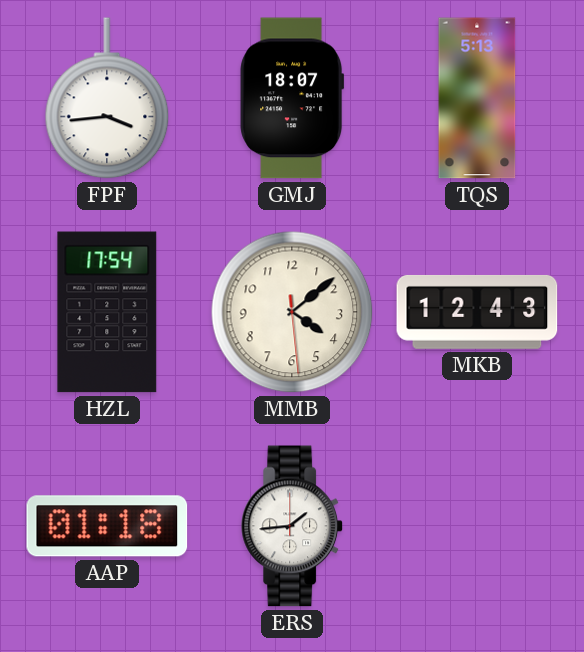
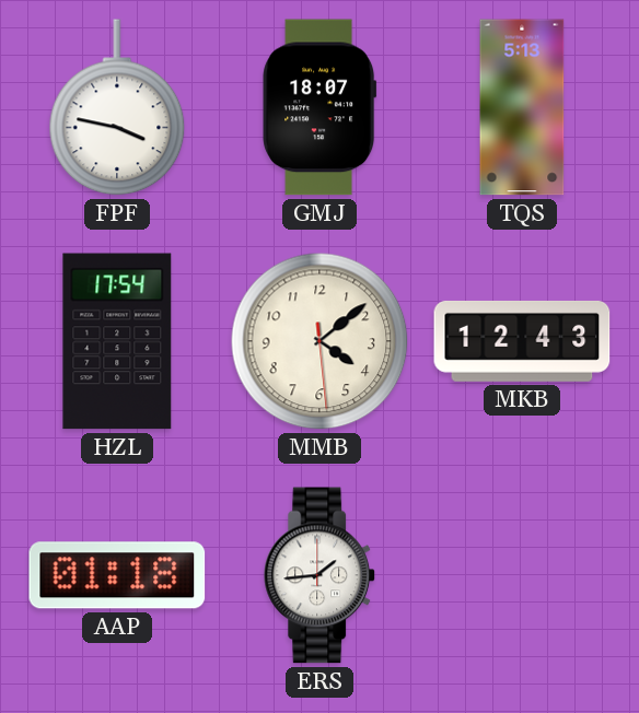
FPF: 3:44 -> 3:47
